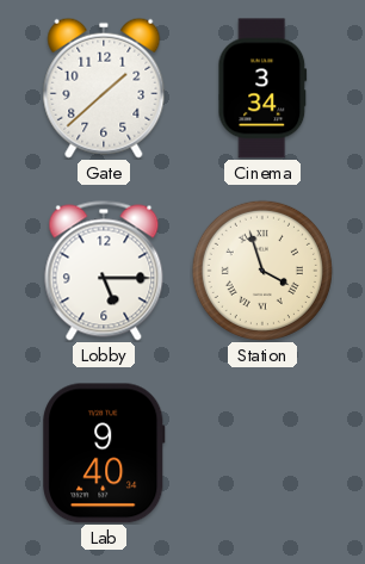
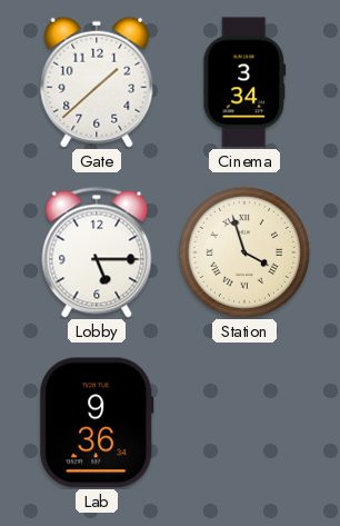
Lab: 9:40 -> 9:36
